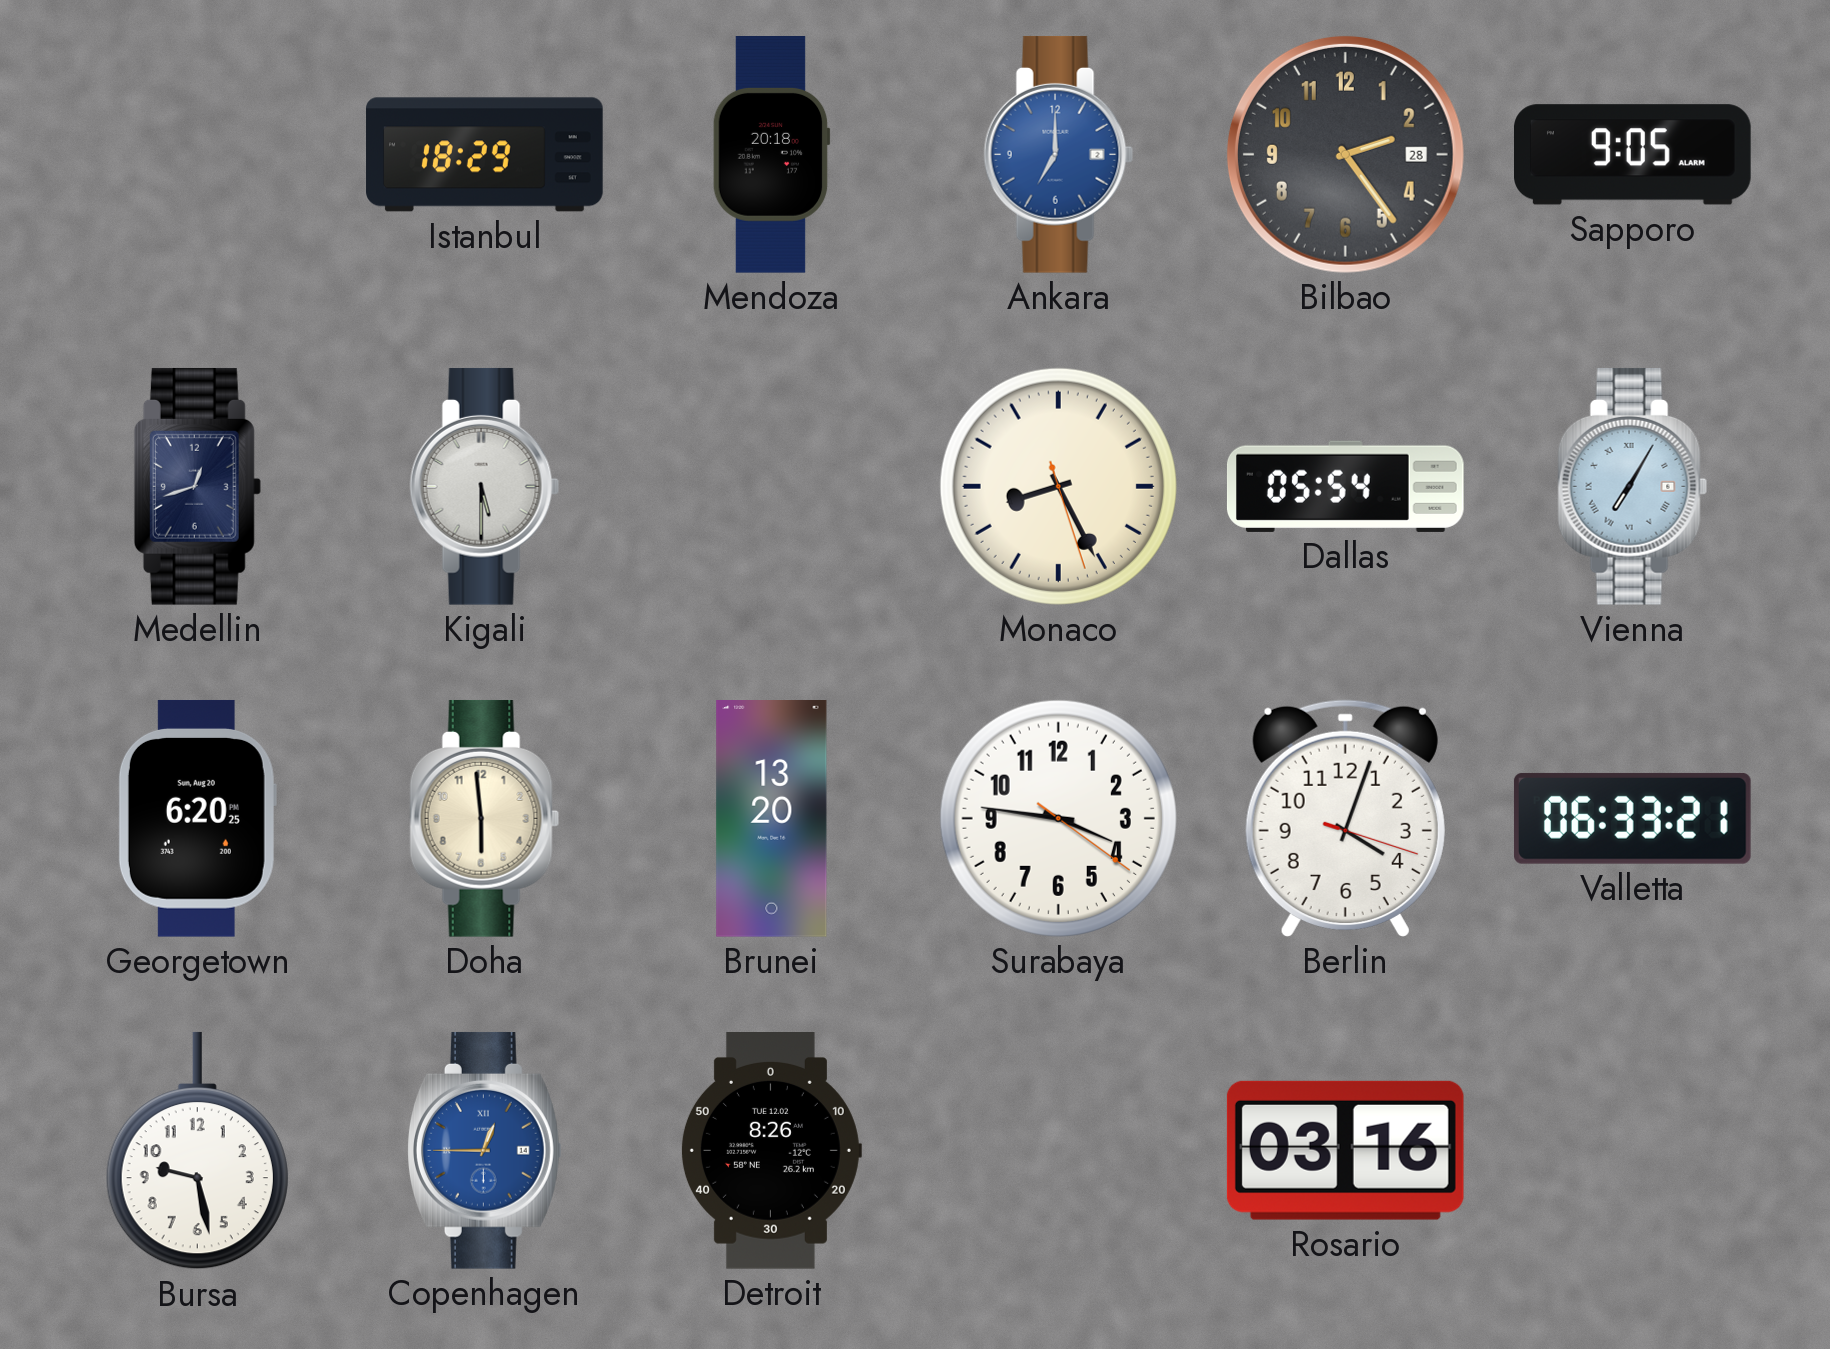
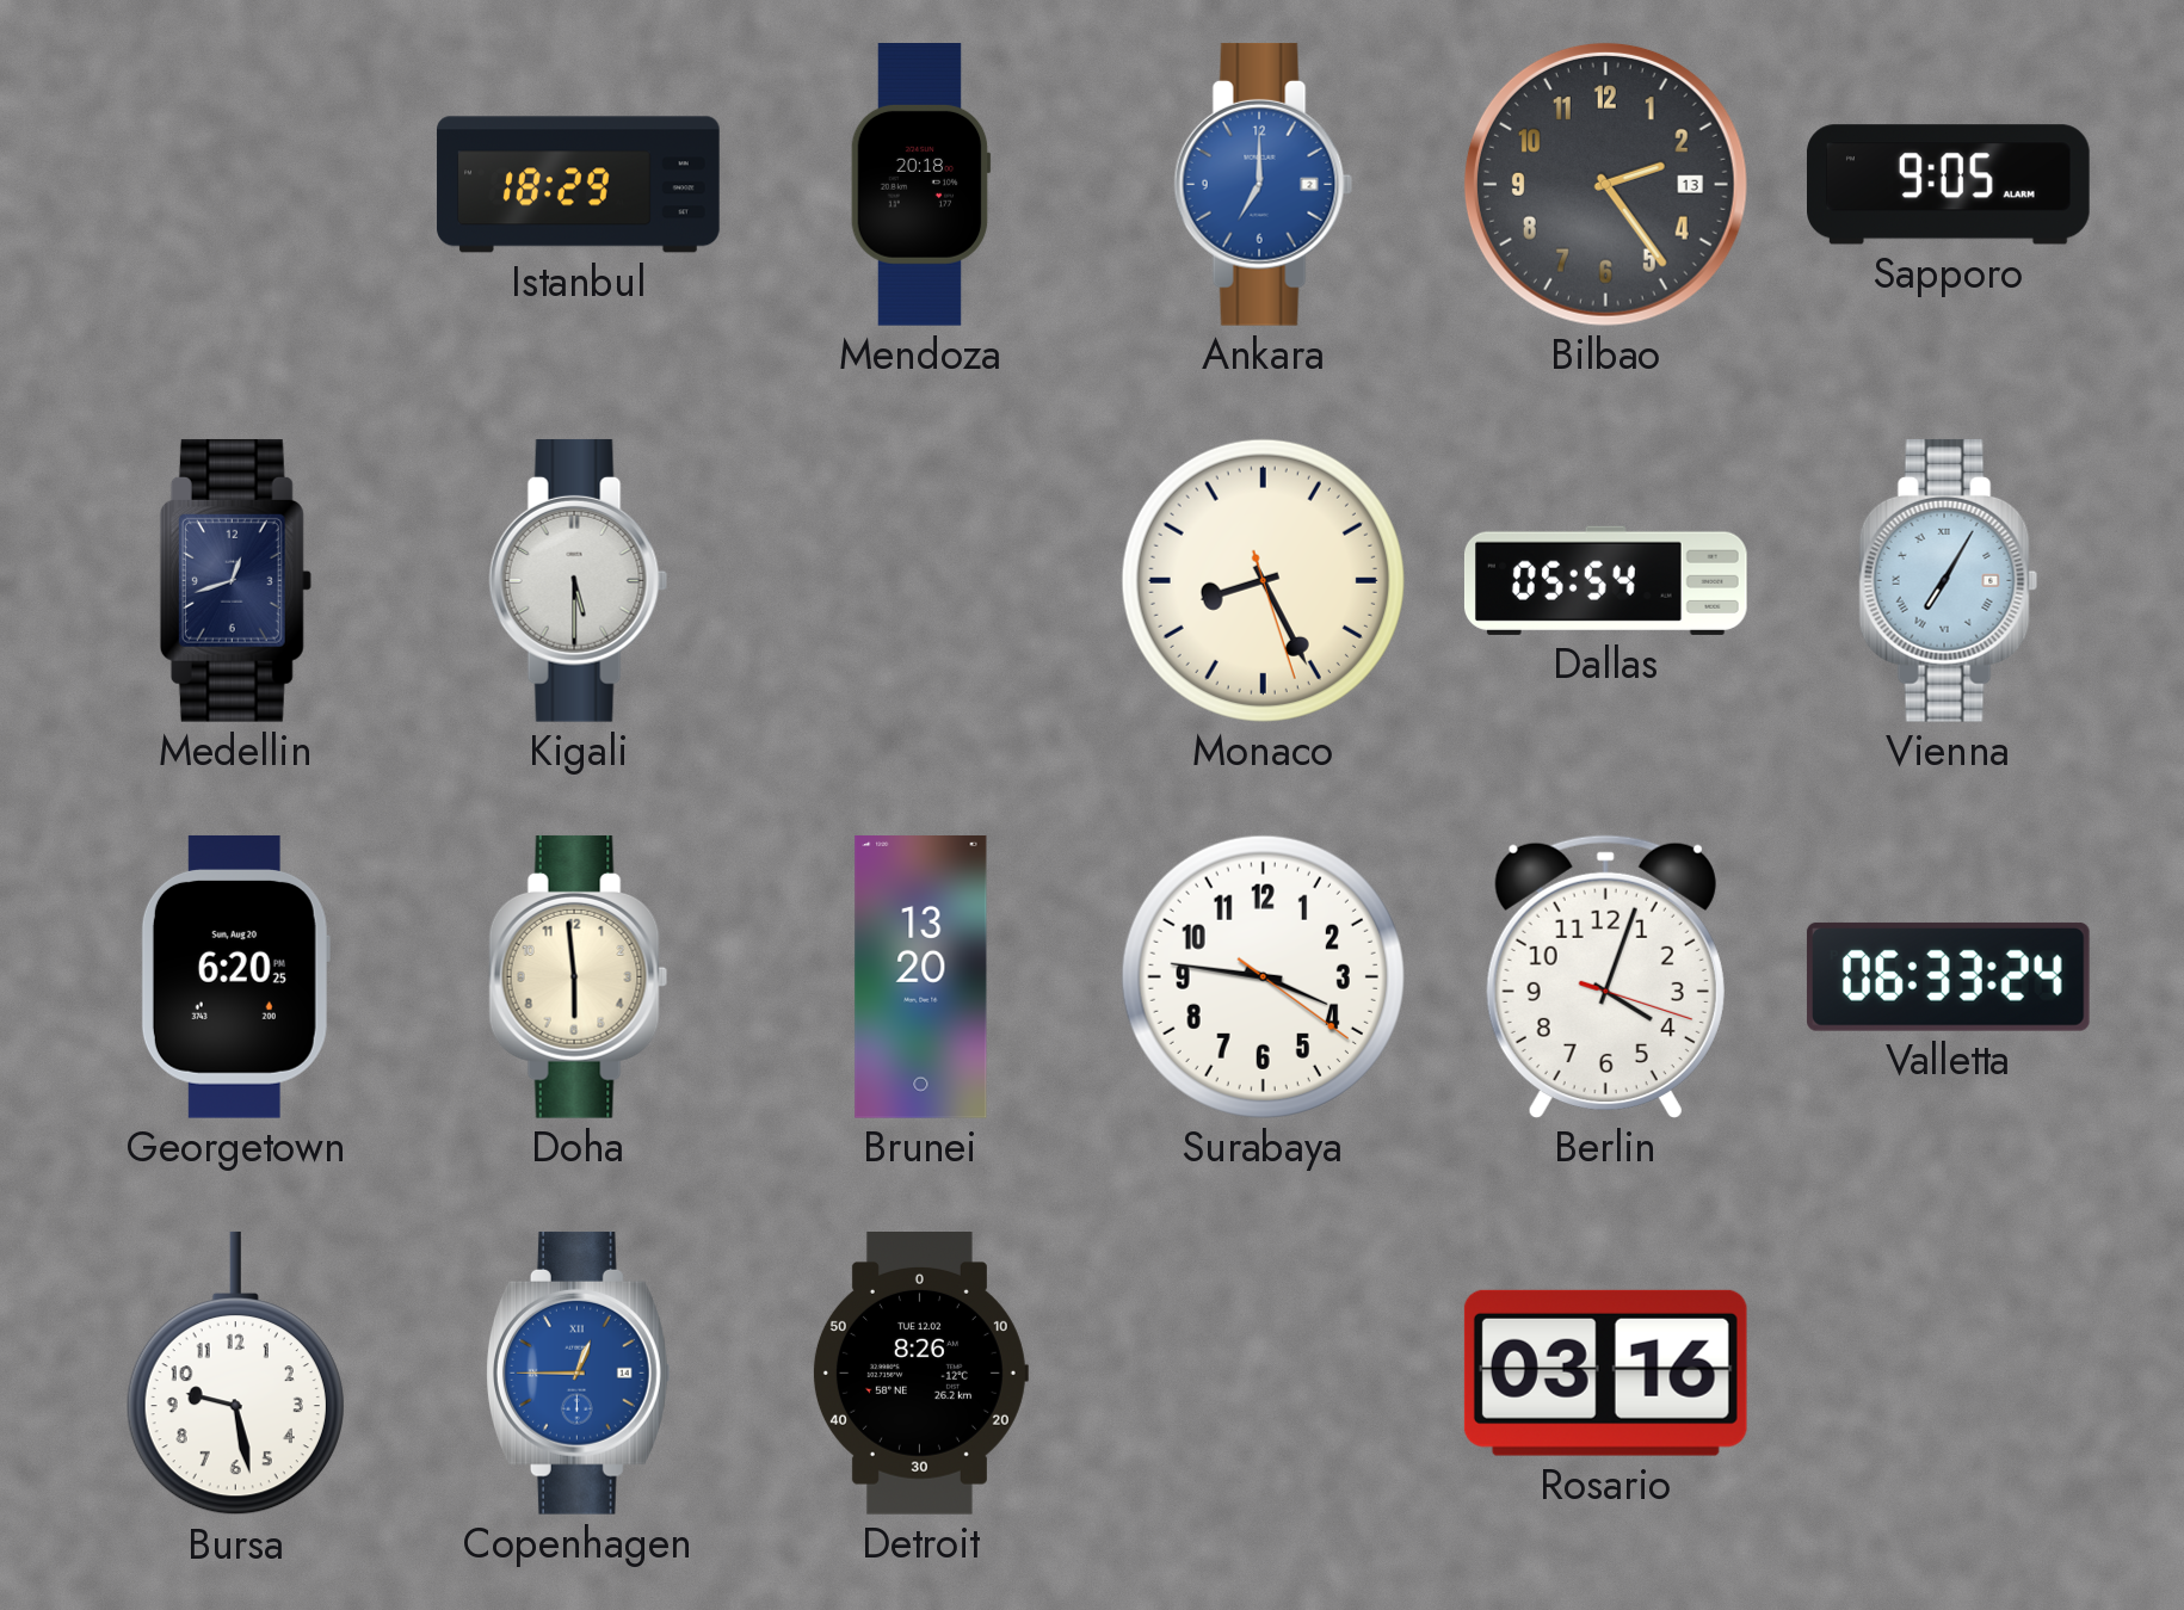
Bilbao date: 28 -> 13
Valletta: 06:33:21 -> 06:33:24
